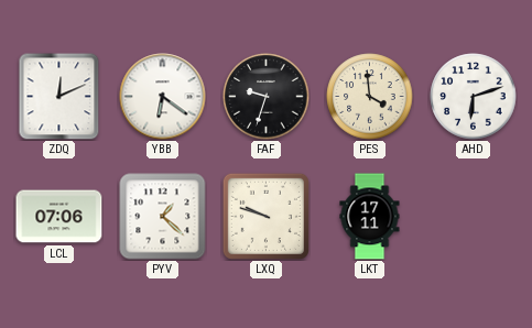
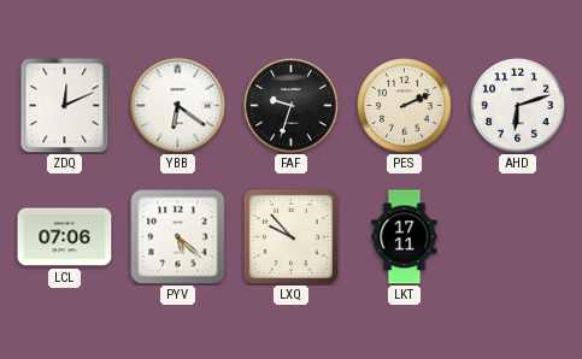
PES: 3:59 -> 2:11
PYV: 1:22 -> 5:22
LXQ: 9:48 -> 9:53
